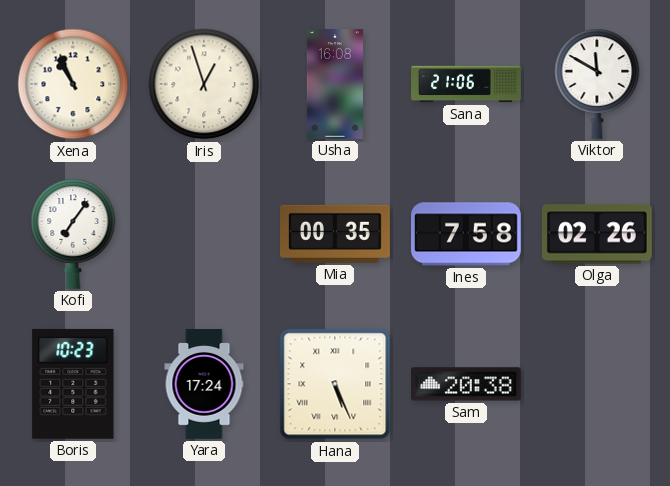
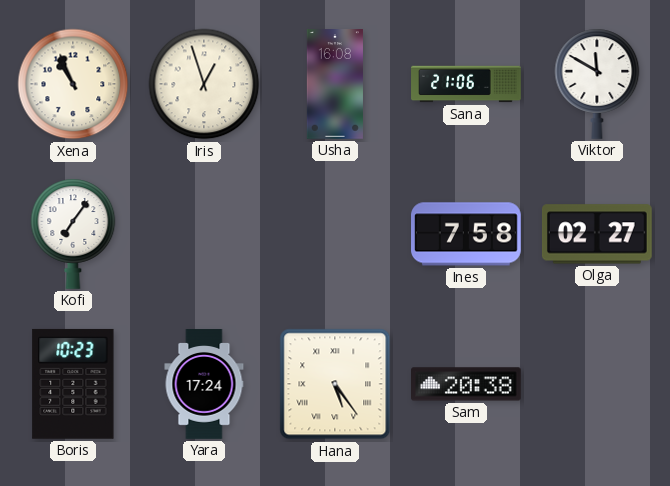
Mia: 00:35 -> none
Olga: 02:26 -> 02:27
Hana: 5:26 -> 5:24
